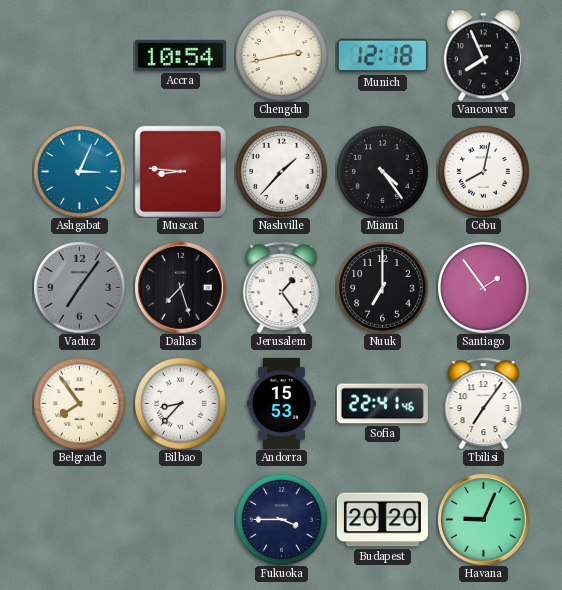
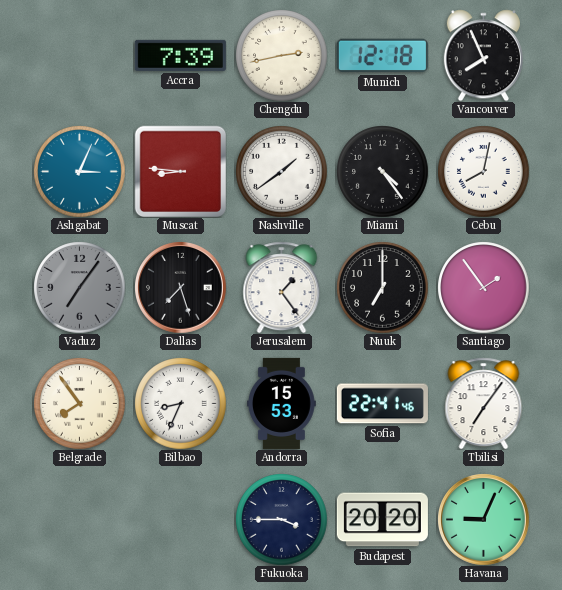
Accra: 10:54 -> 7:39
Nashville: 1:37 -> 1:39
Bilbao: 8:37 -> 8:34
